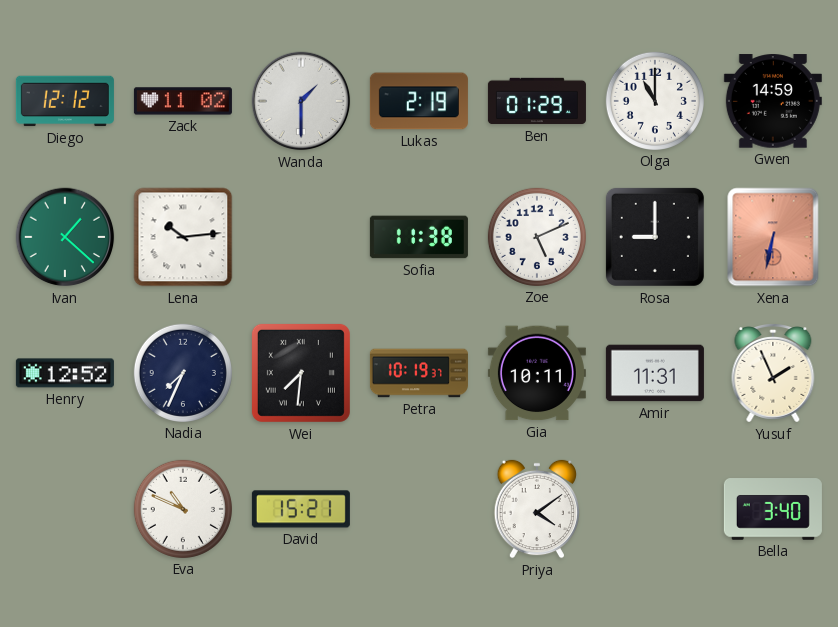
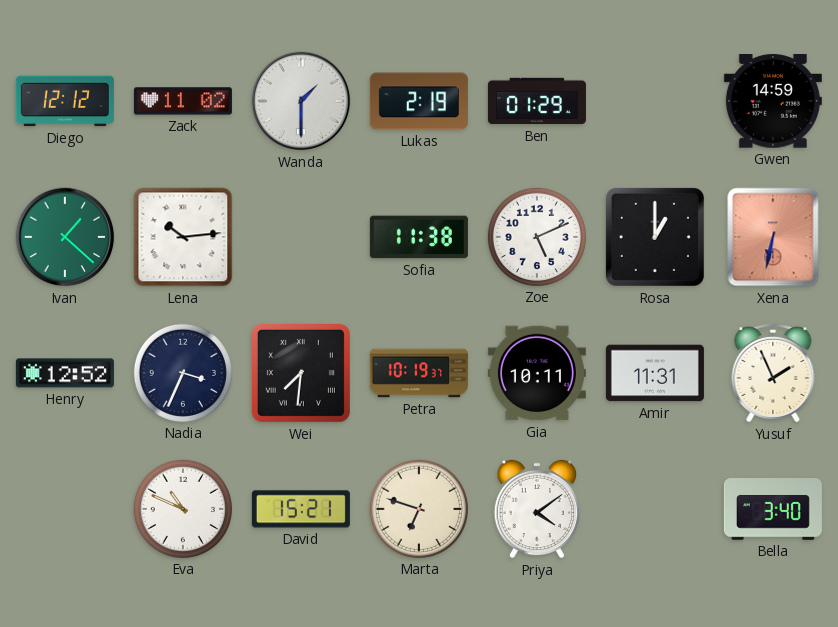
Olga: 11:00 -> none
Rosa: 9:00 -> 1:00
Nadia: 7:34 -> 3:34
Marta: none -> 6:48
